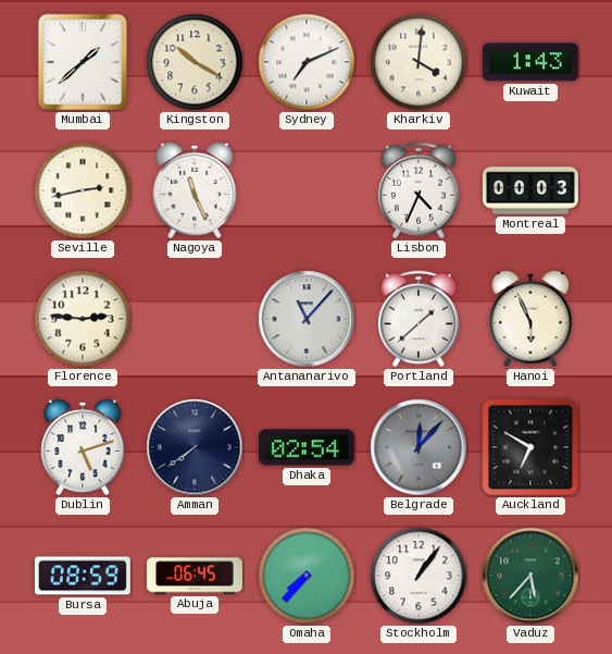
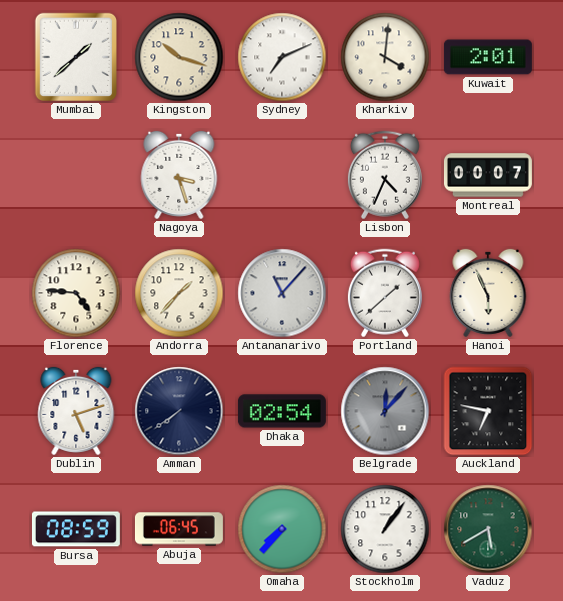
Kingston: 10:20 -> 10:18
Kuwait: 1:43 -> 2:01
Seville: 2:43 -> none
Nagoya: 11:26 -> 3:27
Montreal: 00:03 -> 00:07
Florence: 2:46 -> 4:46
Andorra: none -> 1:37
Auckland: 6:50 -> 6:47
Vaduz: 5:37 -> 5:40
